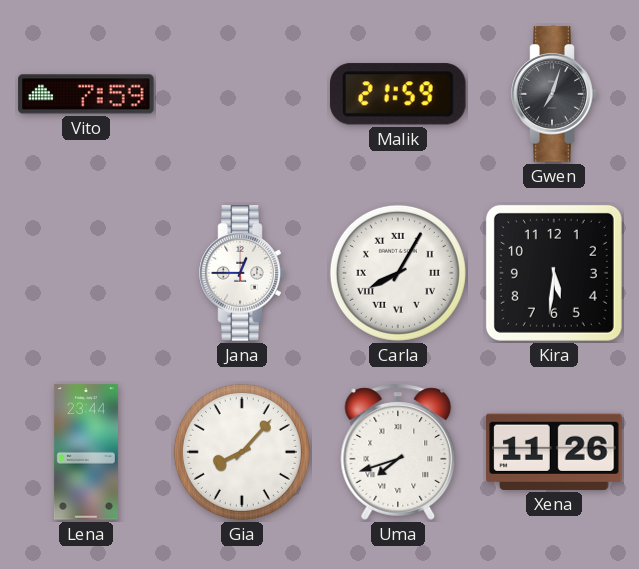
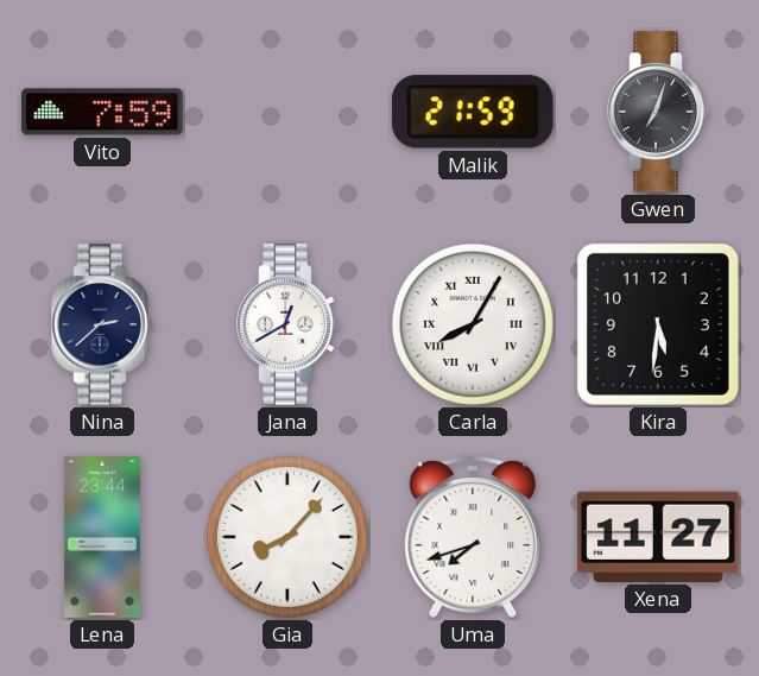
Nina: none -> 2:38
Jana: 12:45 -> 12:40
Xena: 11:26 -> 11:27
